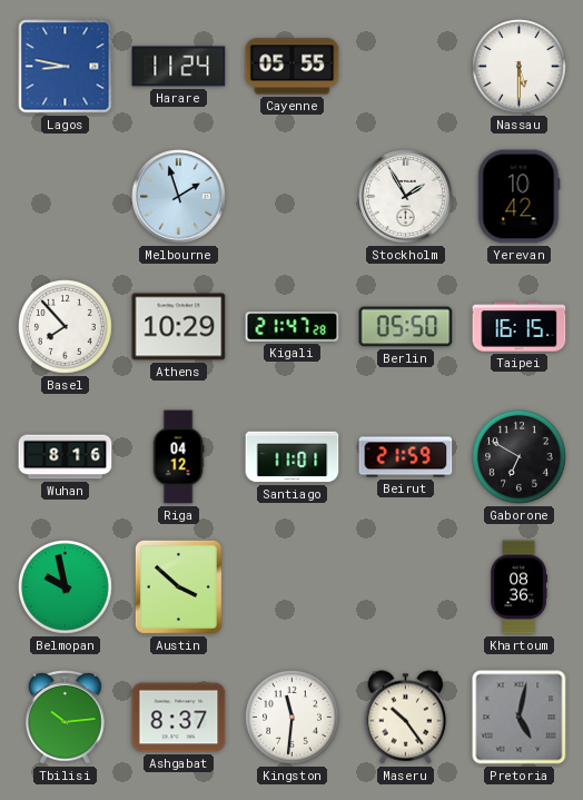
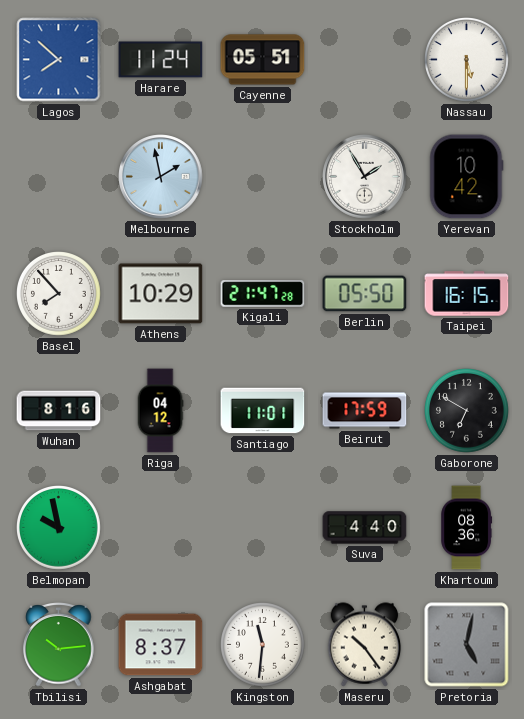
Lagos: 8:47 -> 7:52
Cayenne: 05:55 -> 05:51
Melbourne: 1:57 -> 1:58
Beirut: 21:59 -> 17:59
Austin: 3:52 -> none
Suva: none -> 4:40
